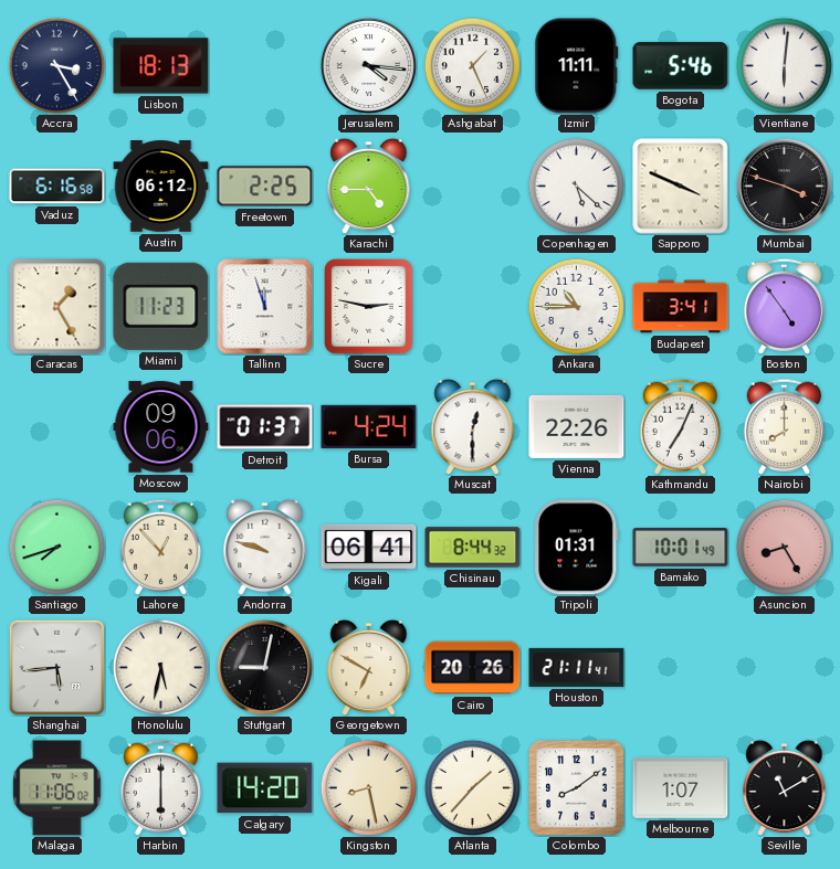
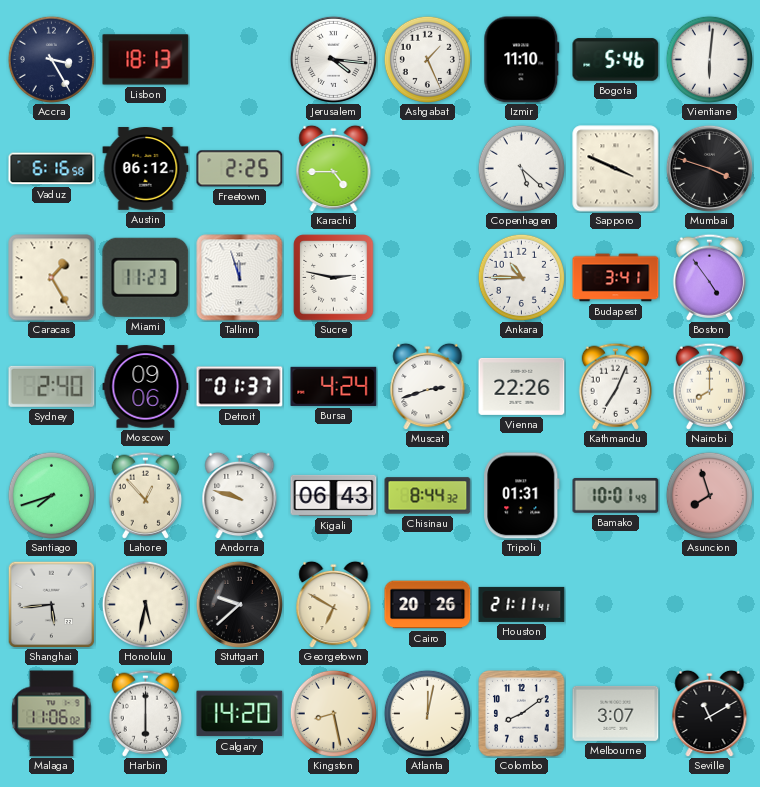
Izmir: 11:11 -> 11:10
Sydney: none -> 2:40
Muscat: 12:30 -> 2:42
Kigali: 06:41 -> 06:43
Asuncion: 8:25 -> 7:57
Stuttgart: 9:02 -> 9:38
Atlanta: 1:37 -> 12:02
Melbourne: 1:07 -> 3:07
